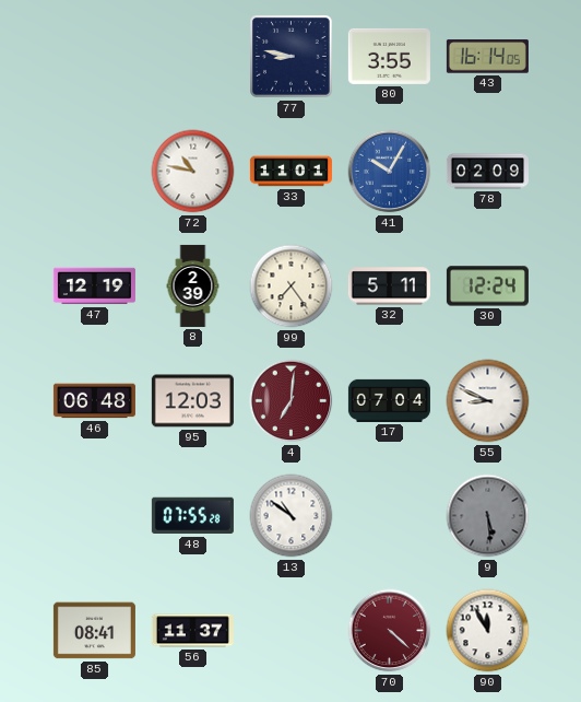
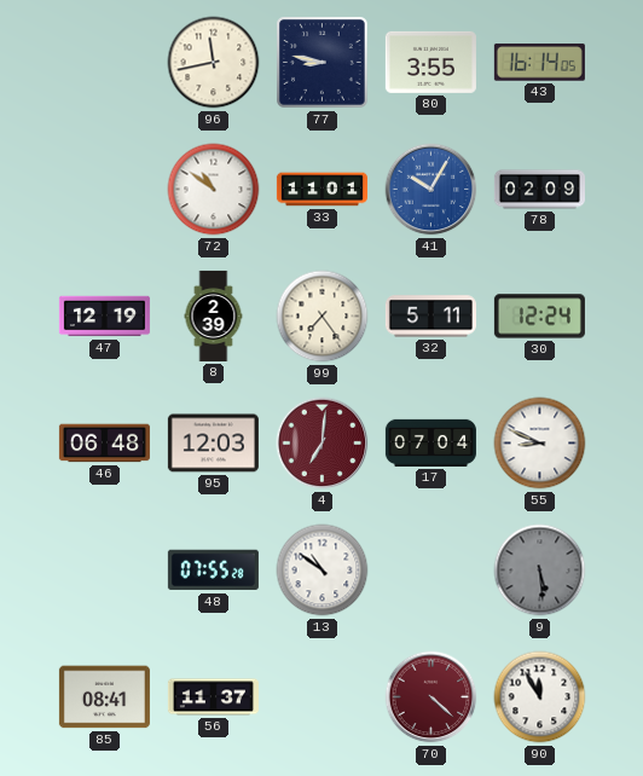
96: none -> 11:43
72: 10:47 -> 10:51
